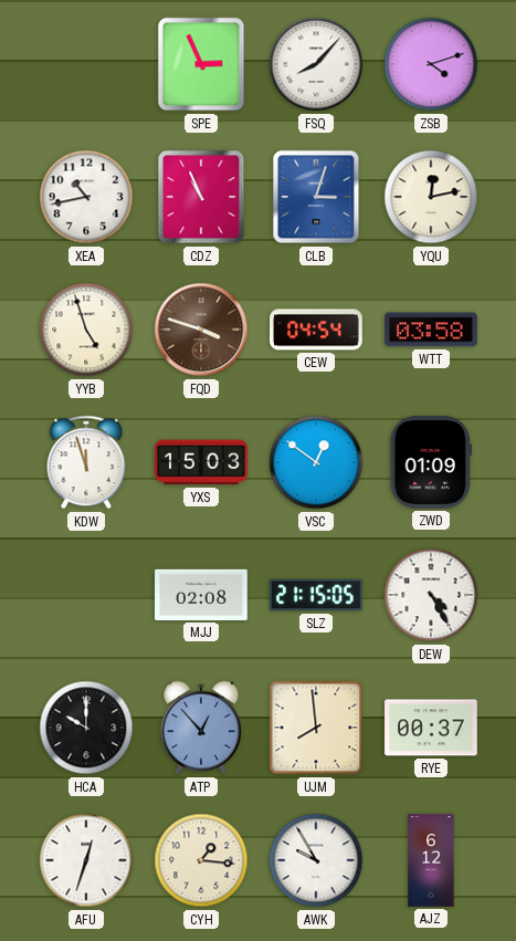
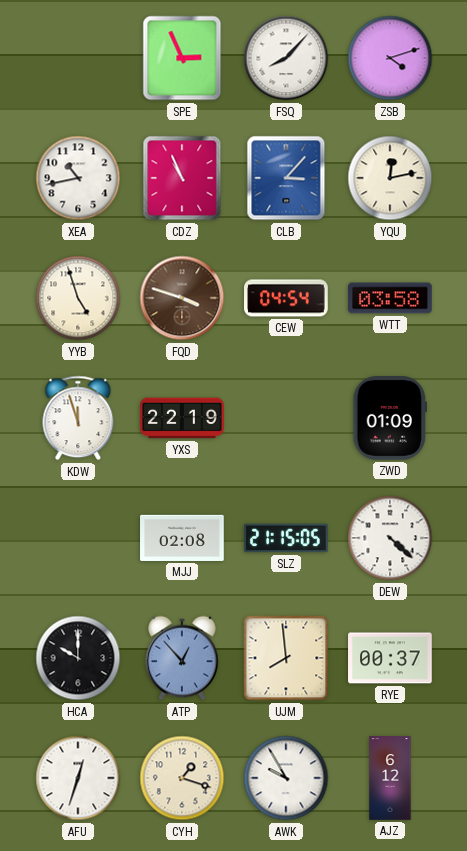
CLB: 3:03 -> 3:07
YXS: 15:03 -> 22:19
VSC: 12:51 -> none
DEW: 4:25 -> 4:22
CYH: 1:16 -> 1:18
